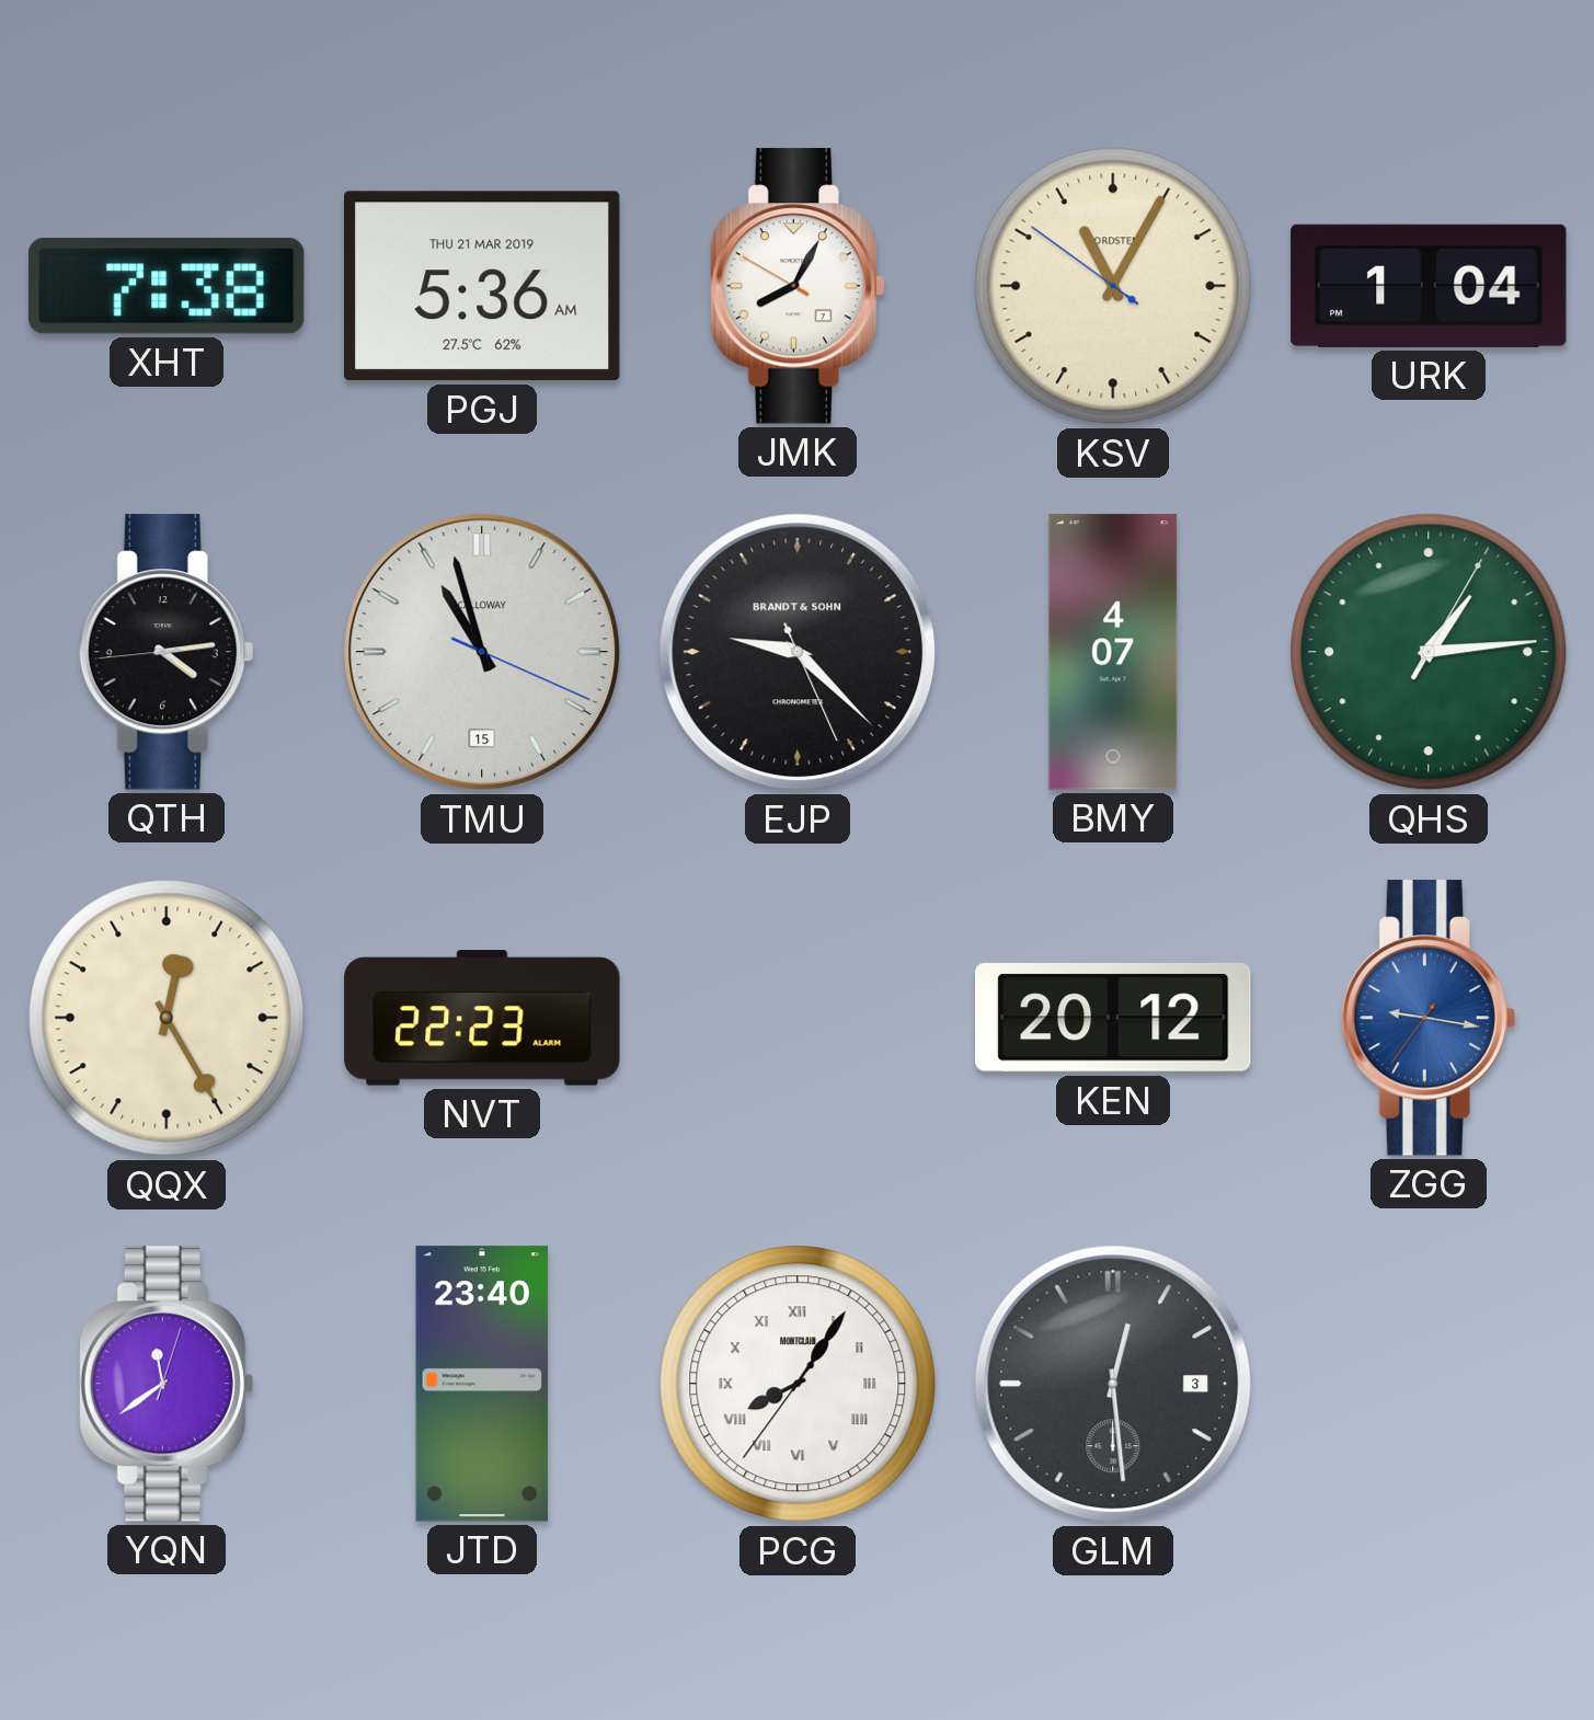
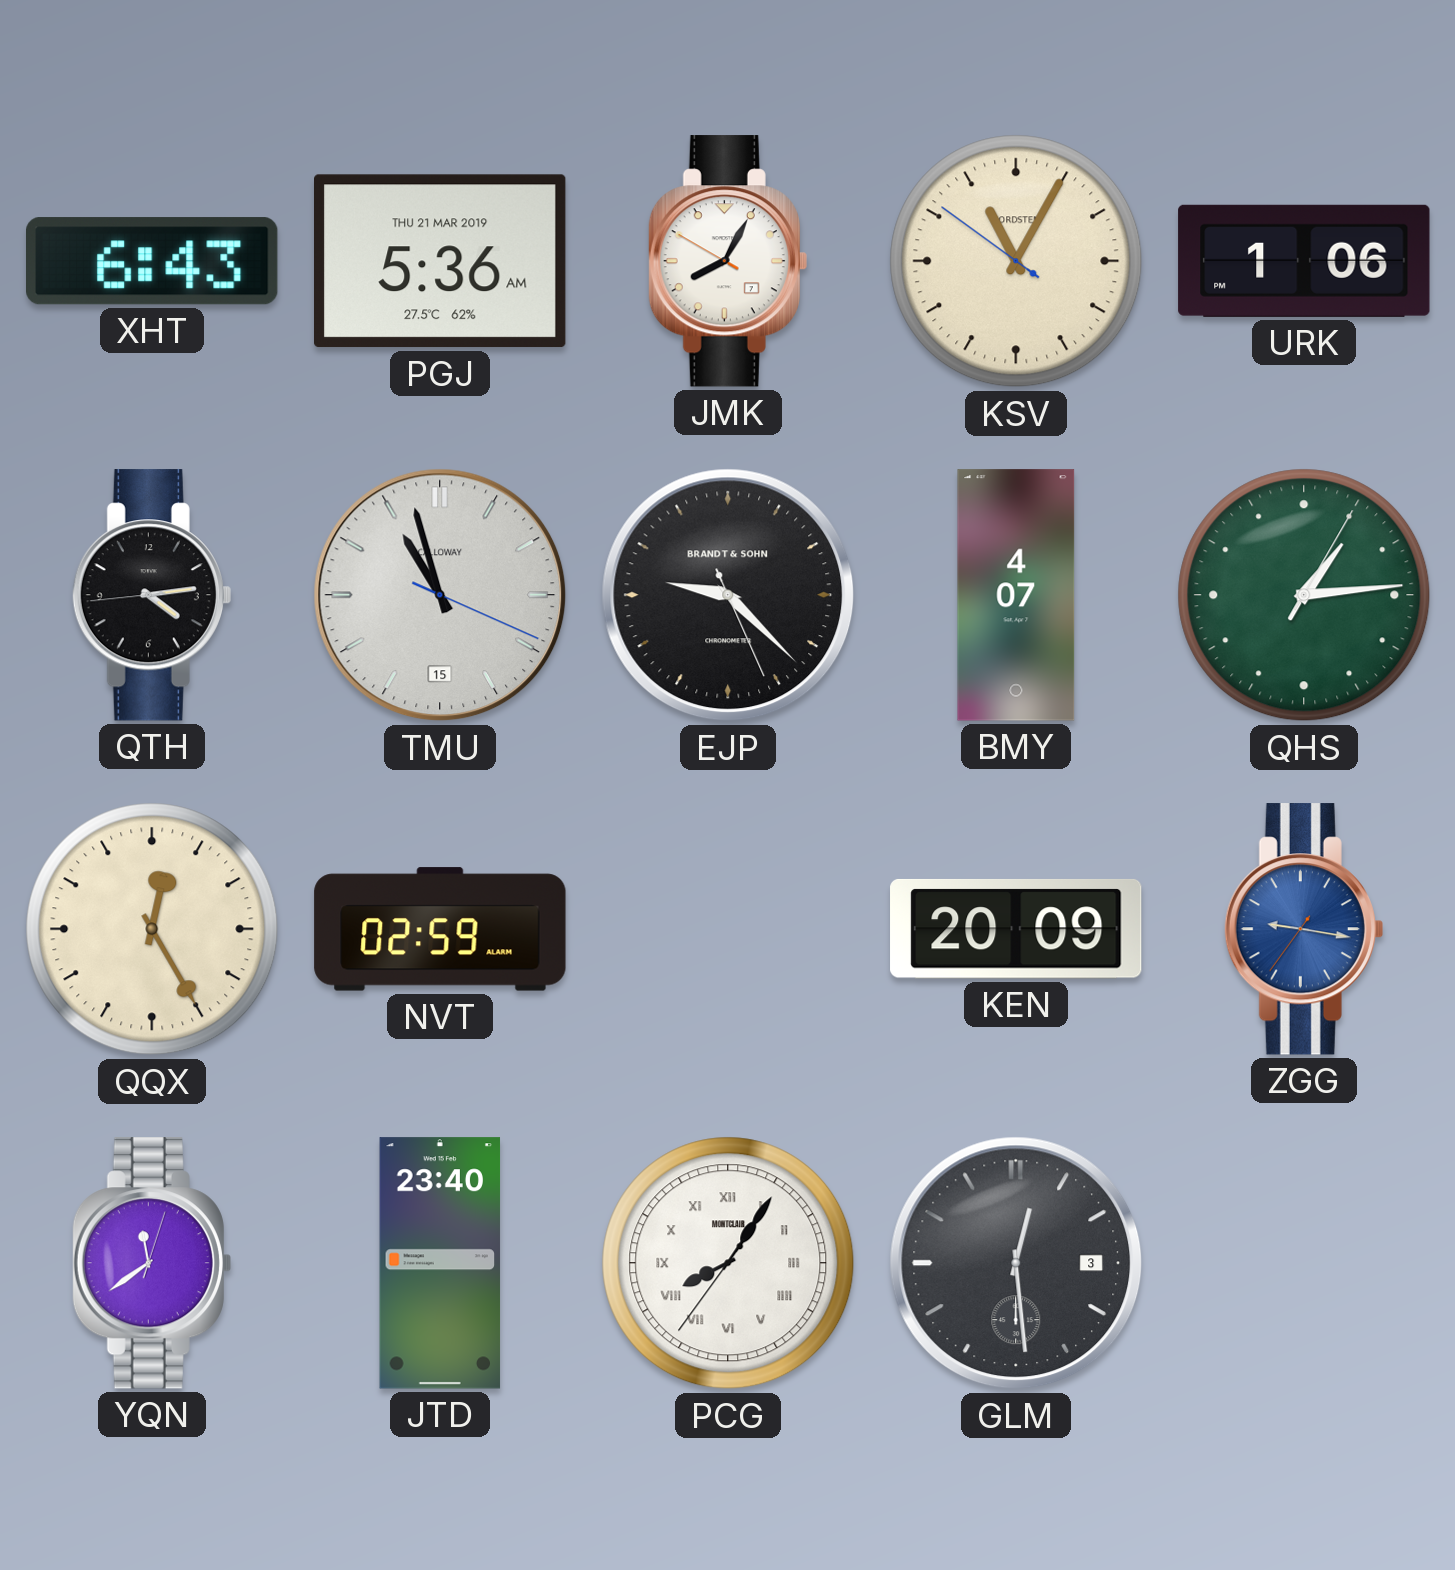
XHT: 7:38 -> 6:43
URK: 1:04 -> 1:06
NVT: 22:23 -> 02:59
KEN: 20:12 -> 20:09
